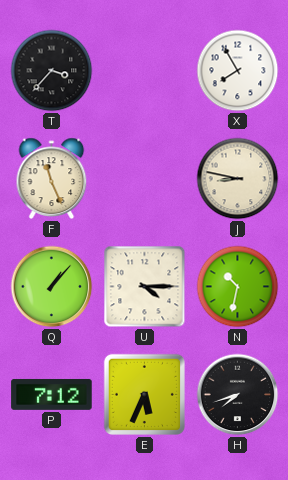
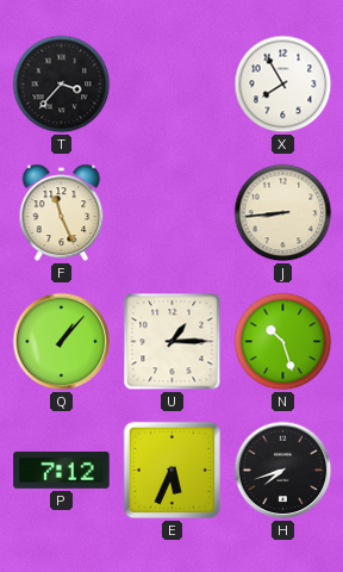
J: 8:47 -> 8:44
U: 4:15 -> 1:15
N: 10:32 -> 10:27
